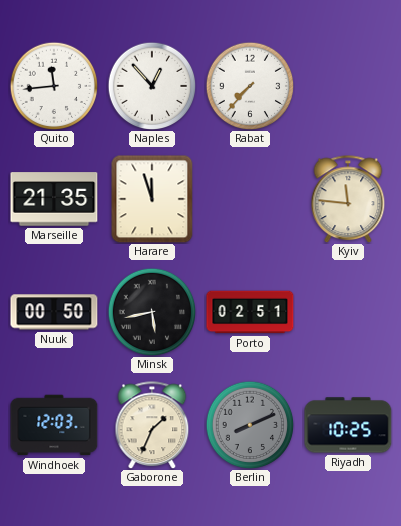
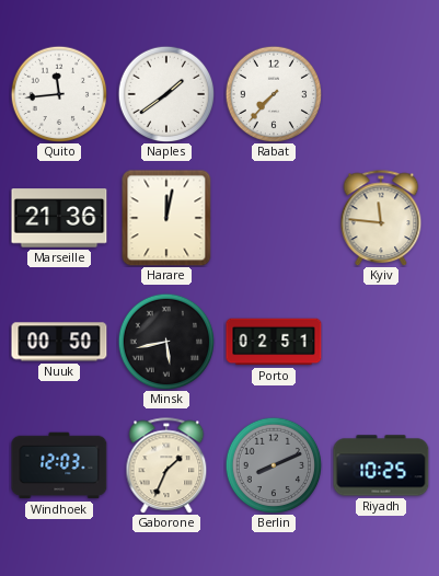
Naples: 12:53 -> 1:39
Marseille: 21:35 -> 21:36
Harare: 11:57 -> 12:02
